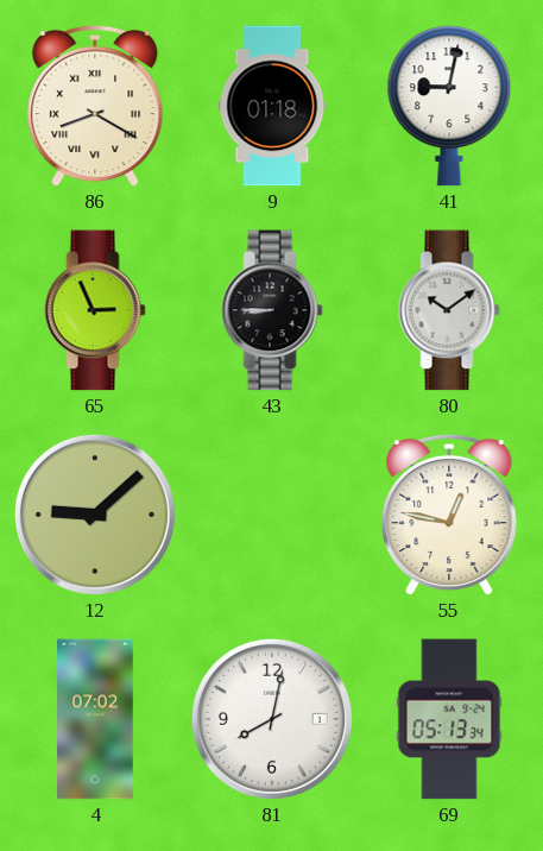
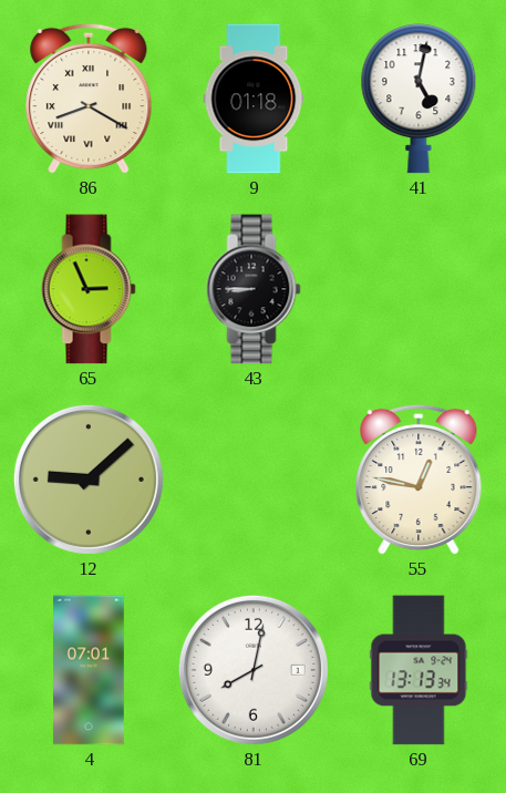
41: 9:02 -> 5:02
80: 10:09 -> none
4: 07:02 -> 07:01
69: 05:13 -> 13:13
